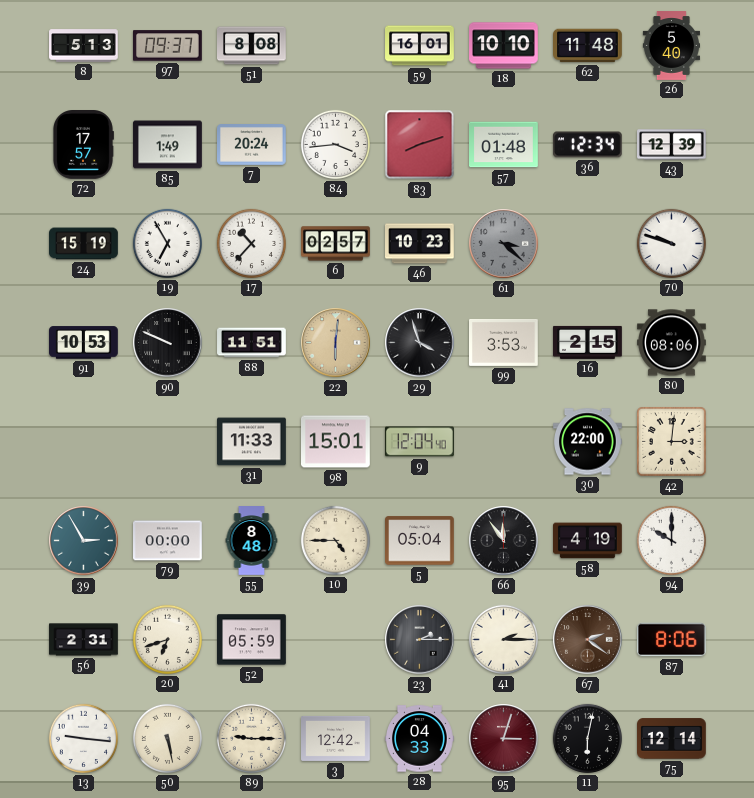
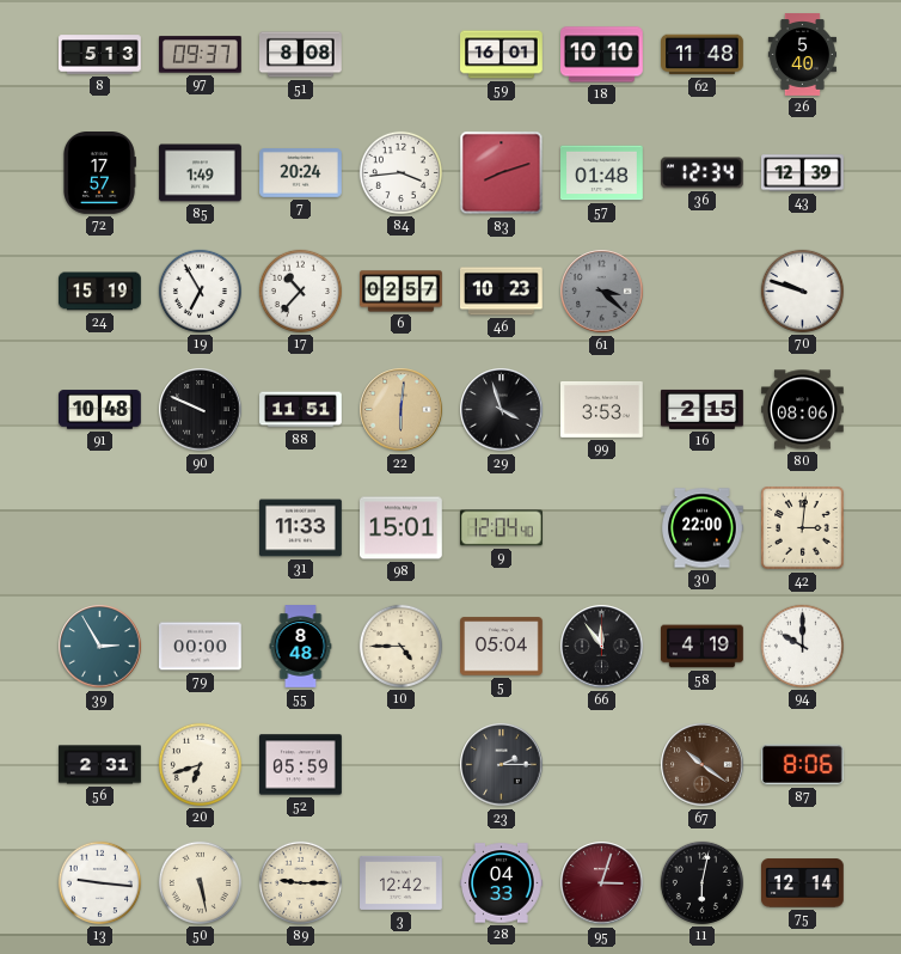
91: 10:53 -> 10:48
41: 2:15 -> none
67: 2:21 -> 10:21
